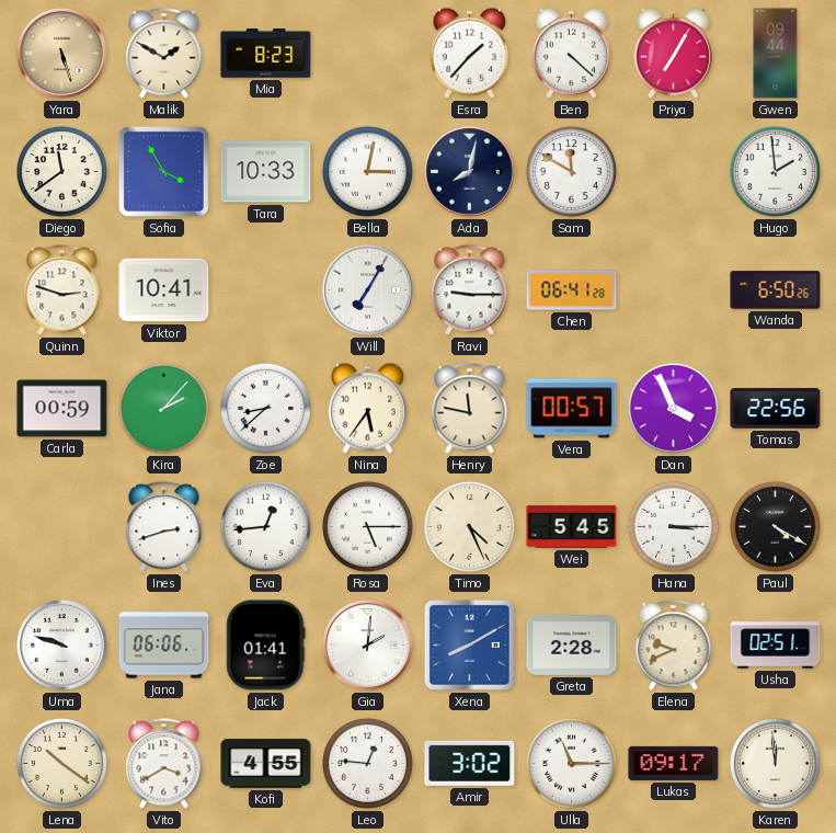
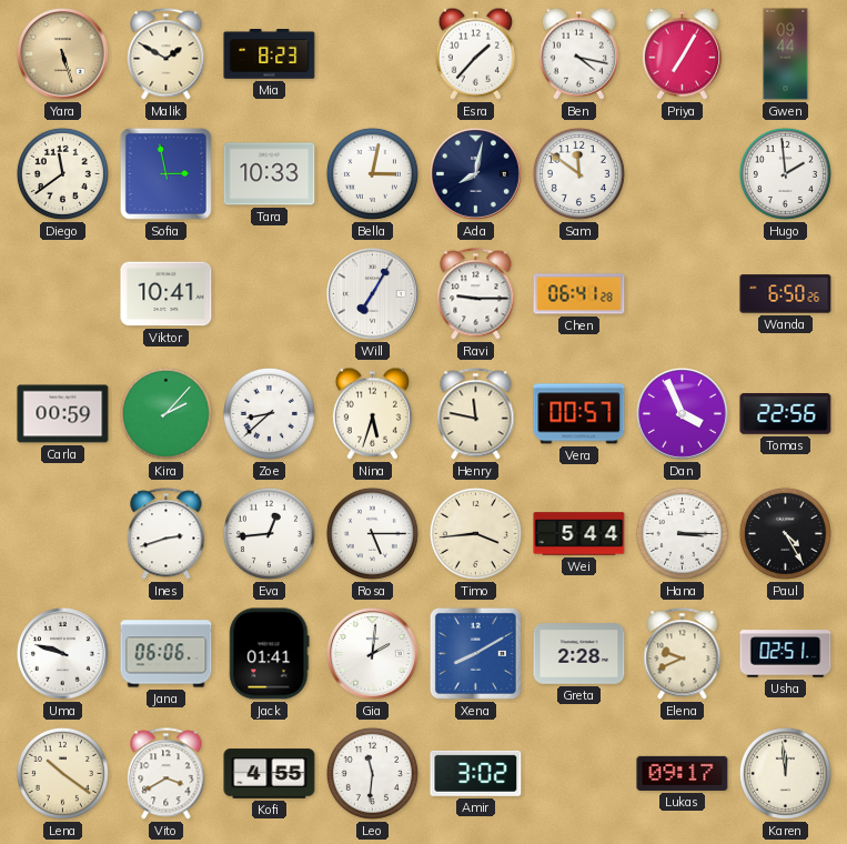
Ben: 4:22 -> 4:17
Sofia: 3:55 -> 2:58
Sam: 11:50 -> 11:51
Quinn: 2:48 -> none
Nina: 5:36 -> 5:33
Timo: 4:26 -> 3:44
Wei: 5:45 -> 5:44
Paul: 4:20 -> 4:25
Leo: 12:46 -> 11:31
Ulla: 11:15 -> none
